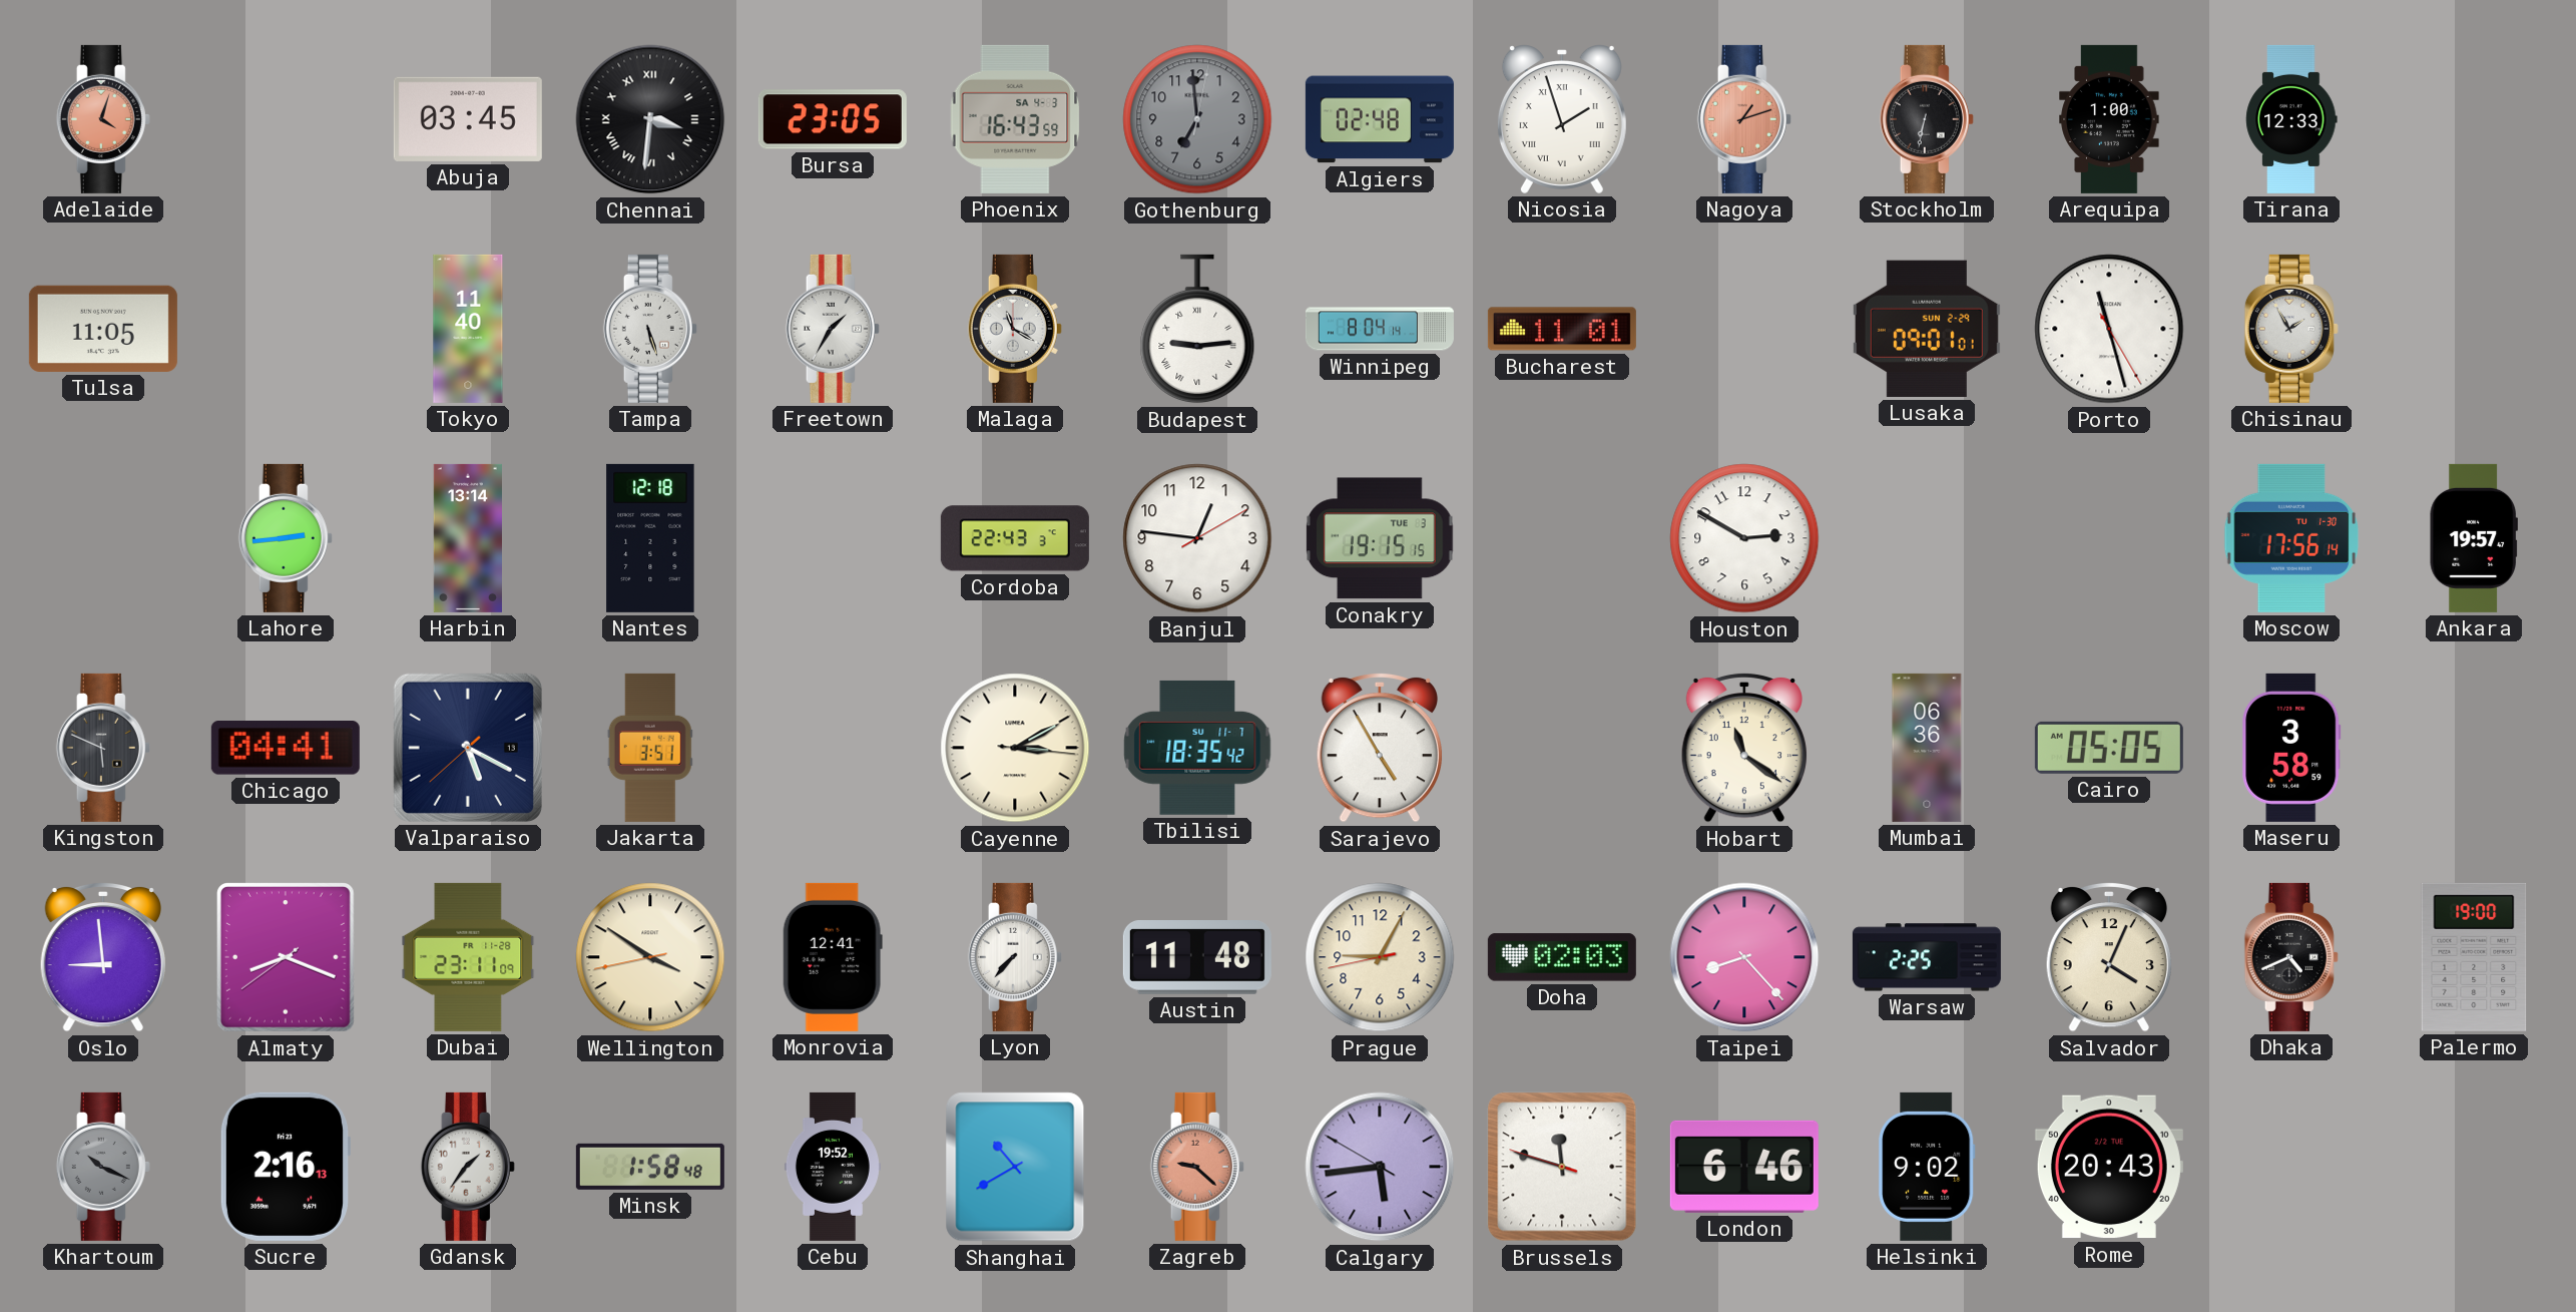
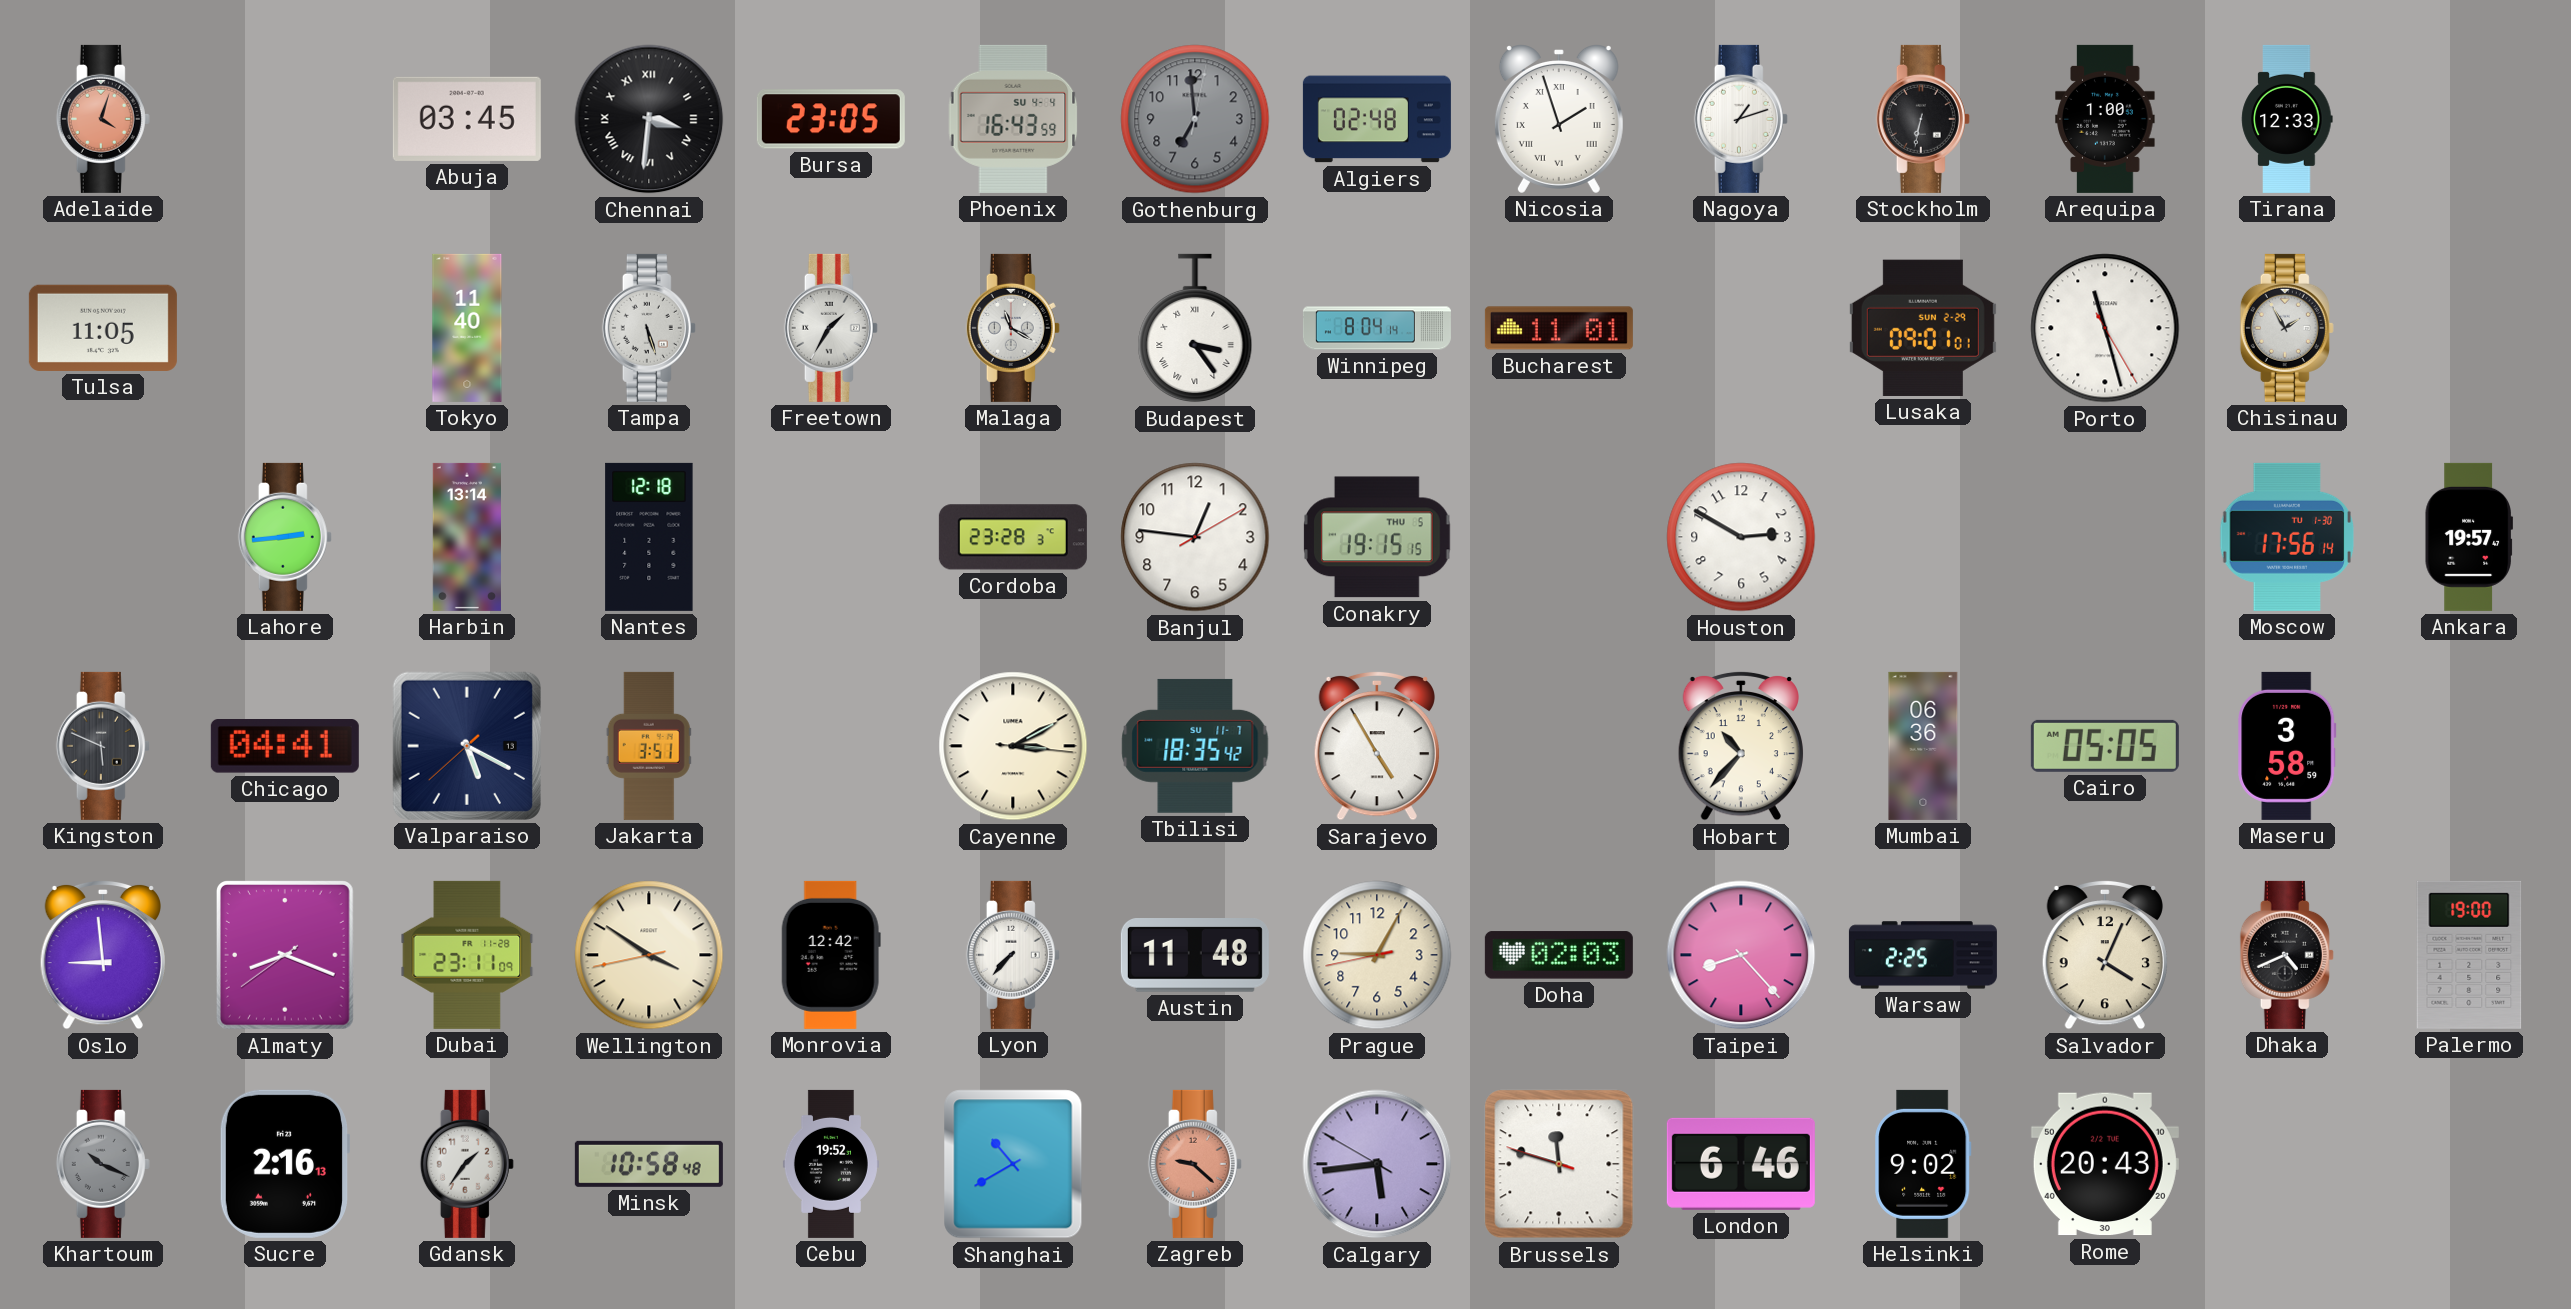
Phoenix date: SA 4-3 -> SU 4-4
Nagoya dial: salmon -> white
Budapest: 9:14 -> 3:24
Cordoba: 22:43 -> 23:28
Conakry date: TUE 3 -> THU 5
Hobart: 11:21 -> 10:37
Monrovia: 12:41 -> 12:42
Minsk: 1:58 -> 10:58
